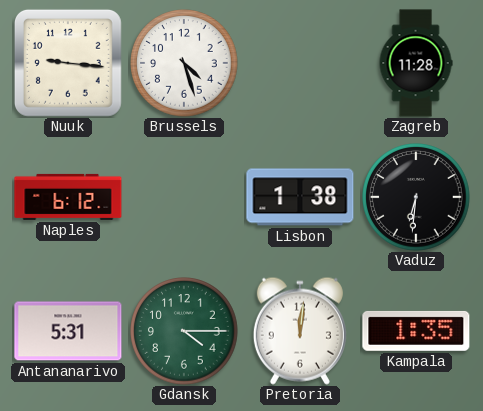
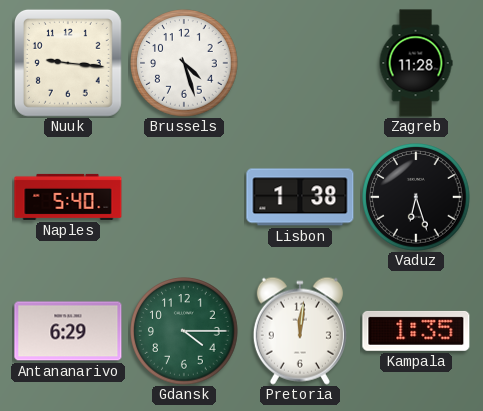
Naples: 6:12 -> 5:40
Vaduz: 6:31 -> 6:27
Antananarivo: 5:31 -> 6:29
